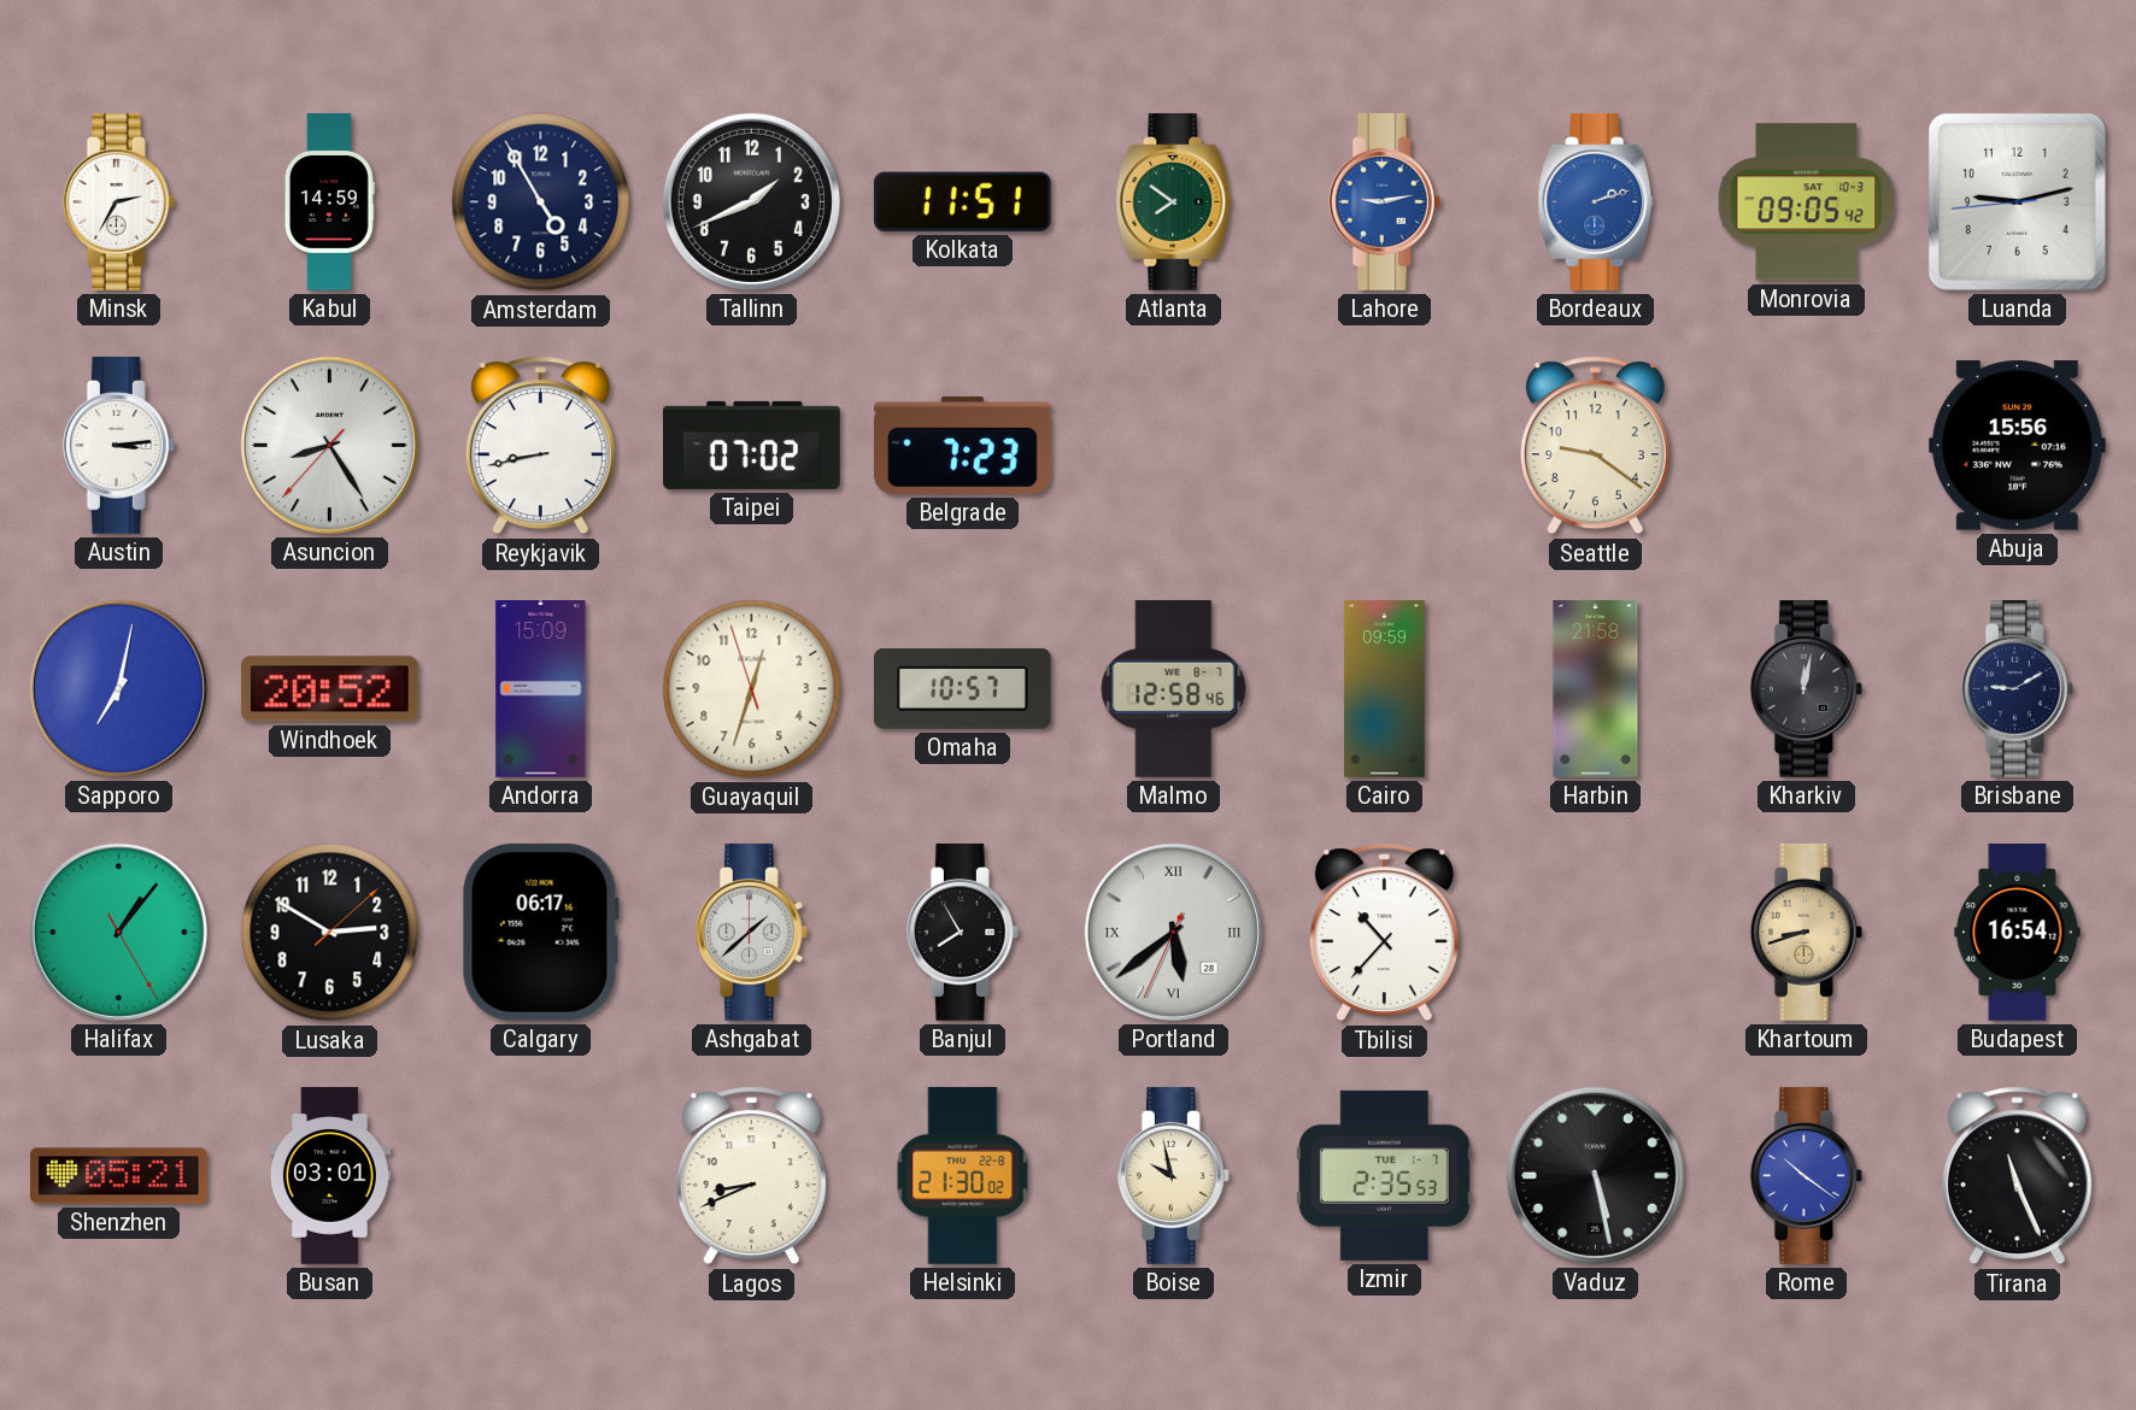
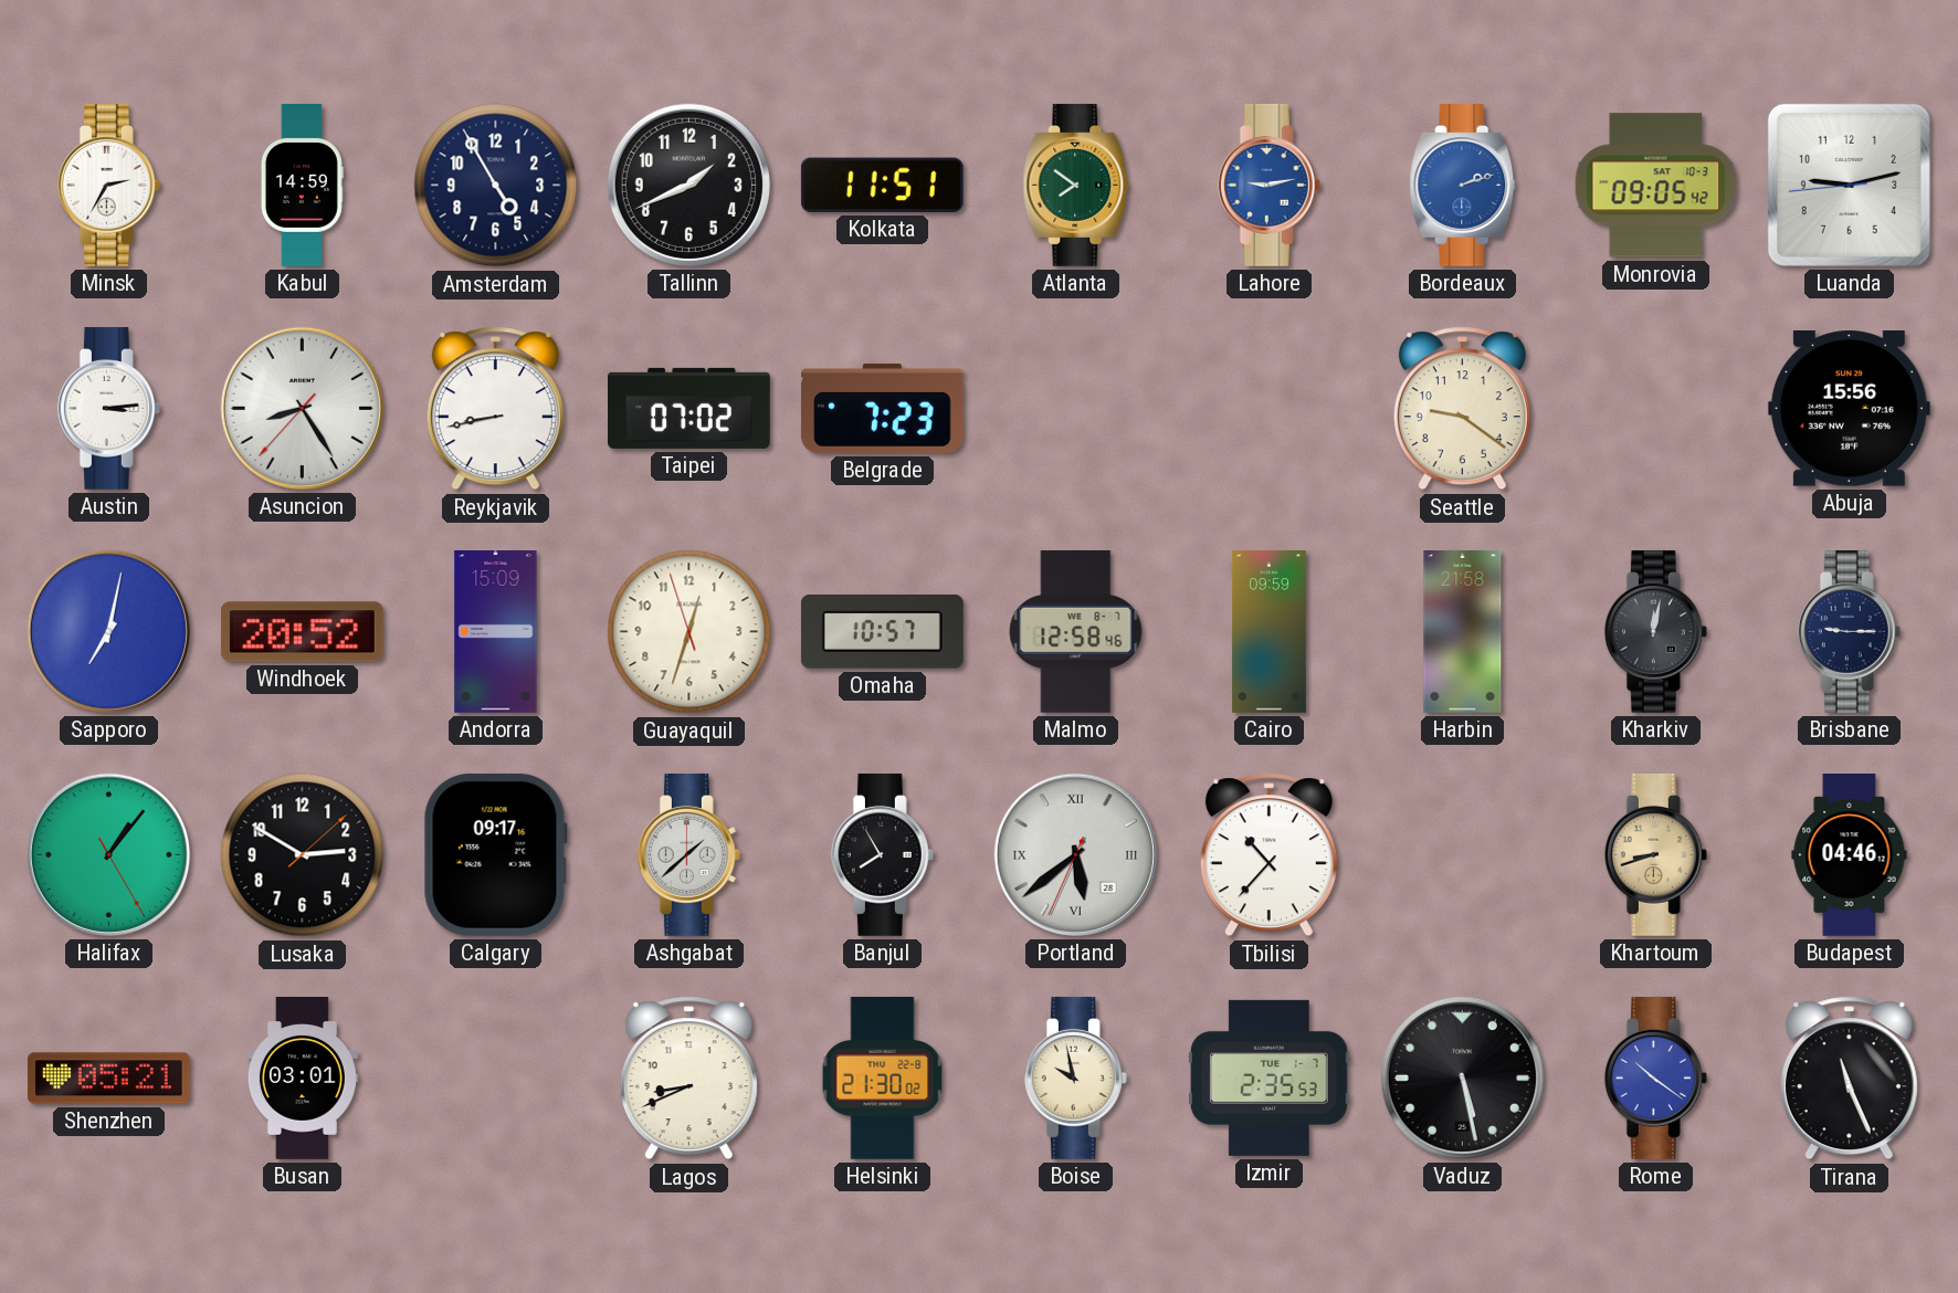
Brisbane: 9:10 -> 9:15
Calgary: 06:17 -> 09:17
Budapest: 16:54 -> 04:46
